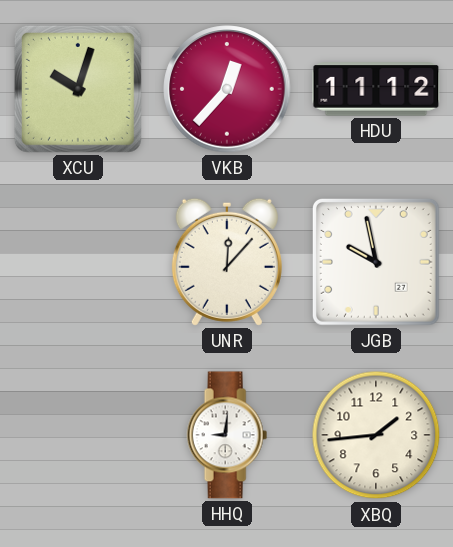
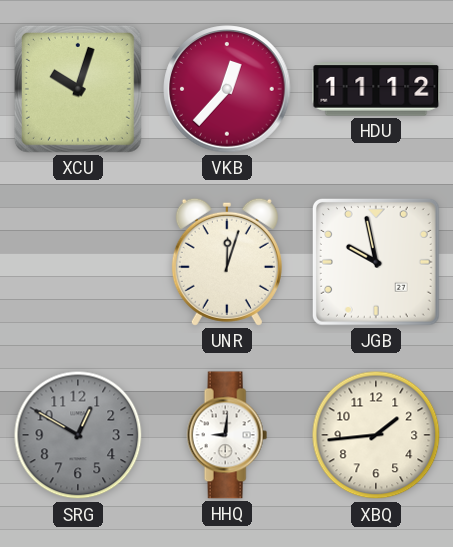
UNR: 12:07 -> 12:03
SRG: none -> 12:50
